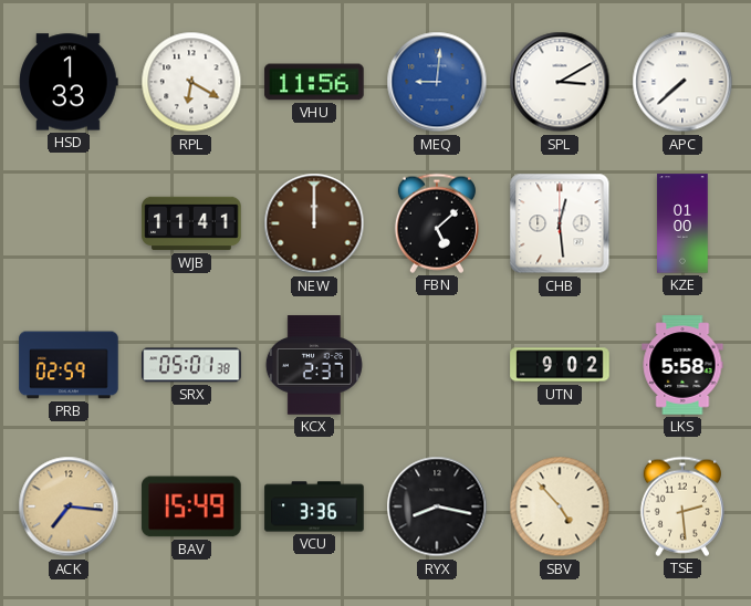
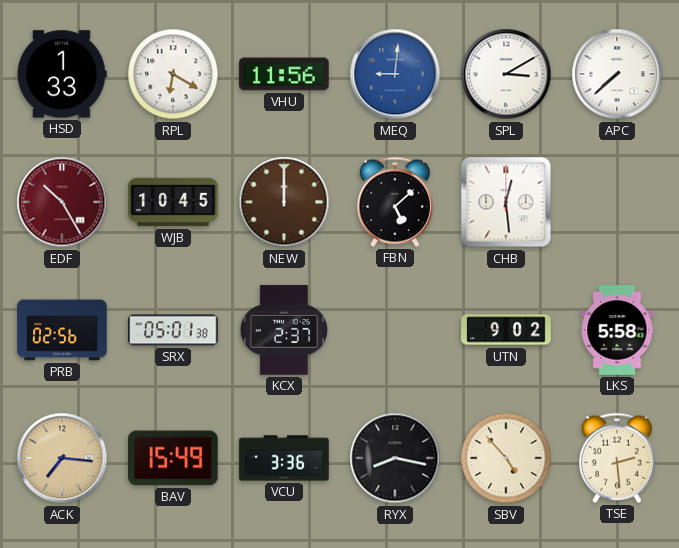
EDF: none -> 10:25
WJB: 11:41 -> 10:45
KZE: 01:00 -> none
PRB: 02:59 -> 02:56
